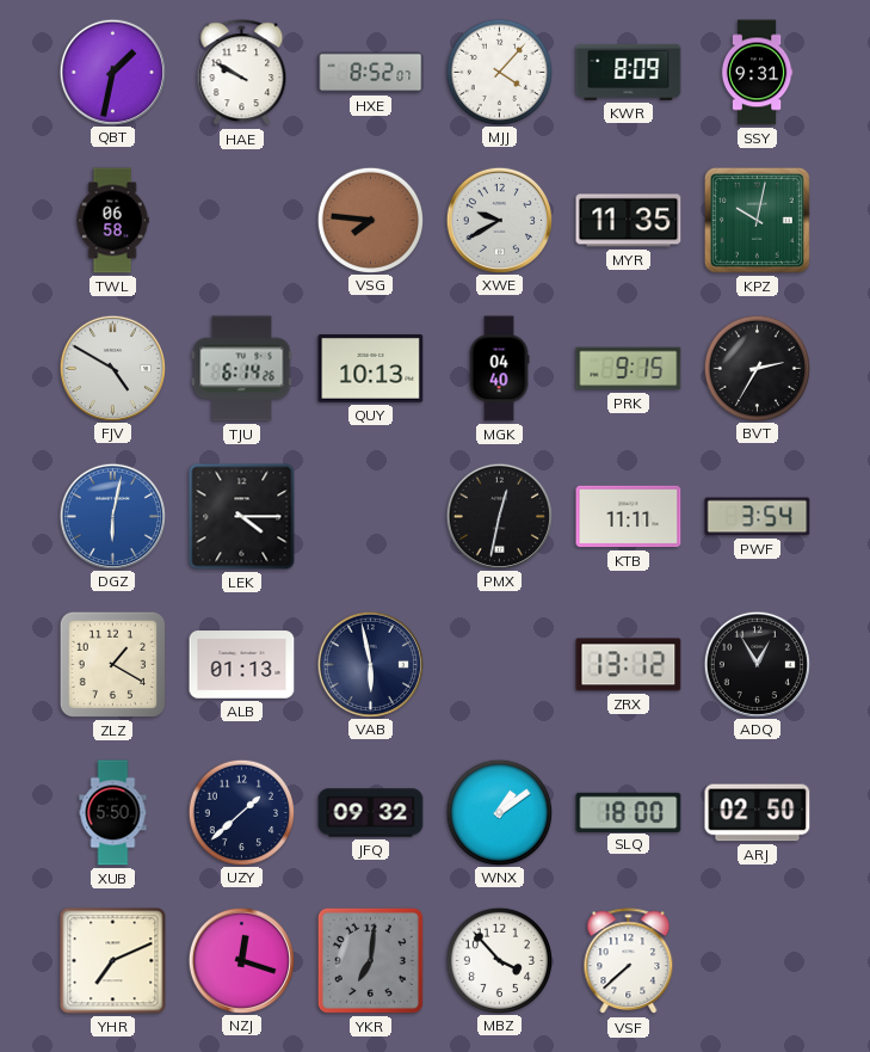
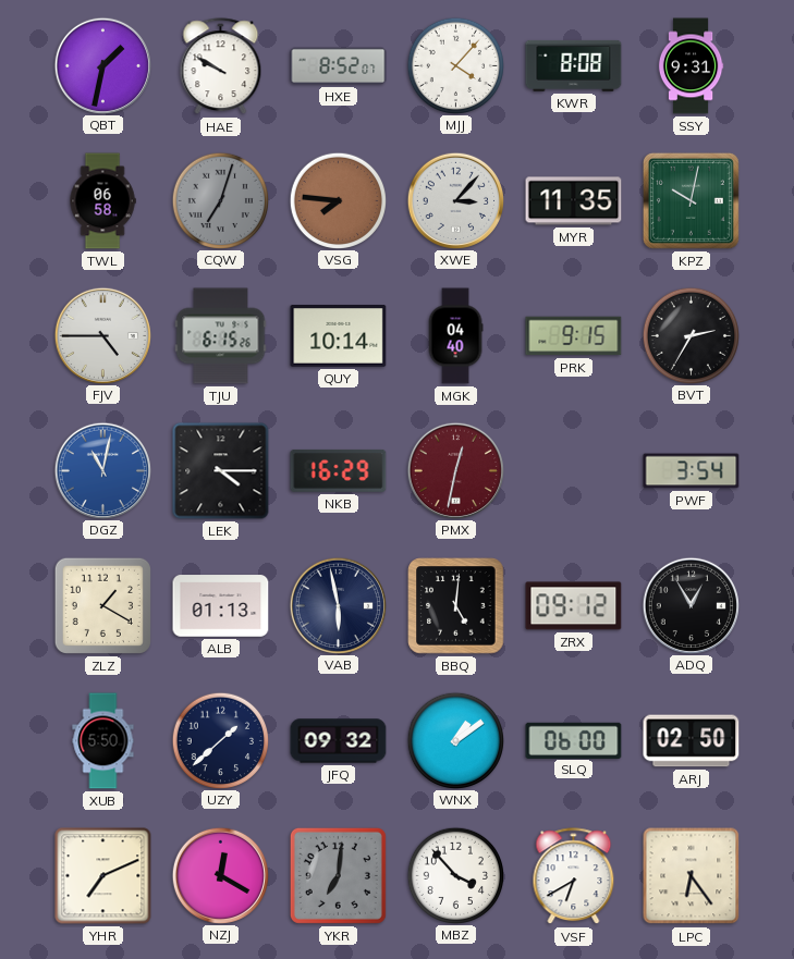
KWR: 8:09 -> 8:08
CQW: none -> 7:03
XWE: 9:40 -> 3:07
FJV: 4:50 -> 4:45
TJU: 6:14 -> 6:15
QUY: 10:13 -> 10:14
DGZ: 6:02 -> 11:02
NKB: none -> 16:29
PMX dial: black -> burgundy
KTB: 11:11 -> none
BBQ: none -> 5:01
ZRX: 13:12 -> 09:12
SLQ: 18:00 -> 06:00
NZJ: 12:18 -> 12:20
VSF: 7:38 -> 6:40
LPC: none -> 6:24
